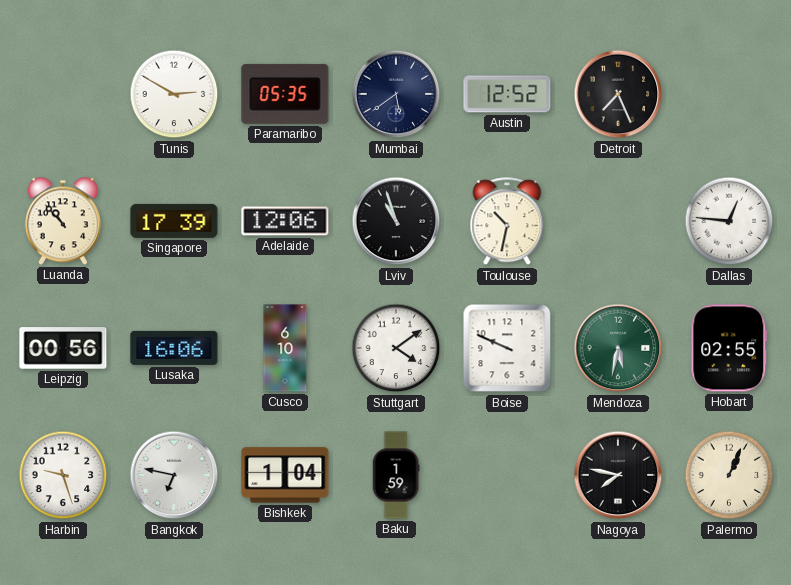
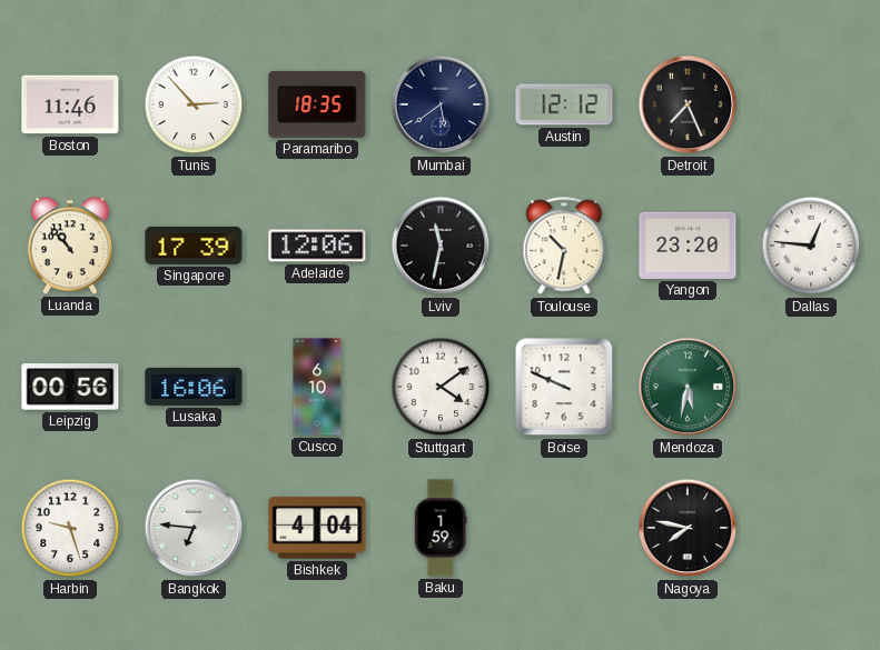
Boston: none -> 11:46
Tunis: 2:50 -> 2:53
Paramaribo: 05:35 -> 18:35
Austin: 12:52 -> 12:12
Lviv: 10:57 -> 11:32
Yangon: none -> 23:20
Hobart: 02:55 -> none
Bangkok: 6:47 -> 6:46
Bishkek: 1:04 -> 4:04
Palermo: 1:04 -> none
